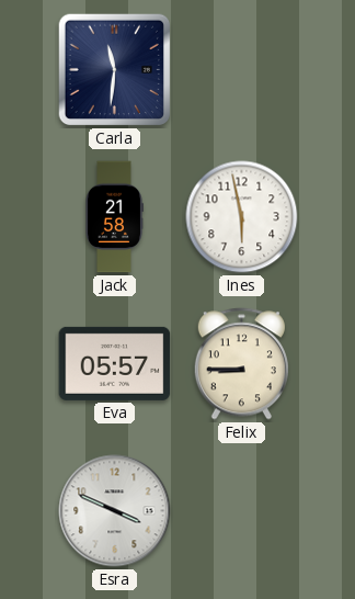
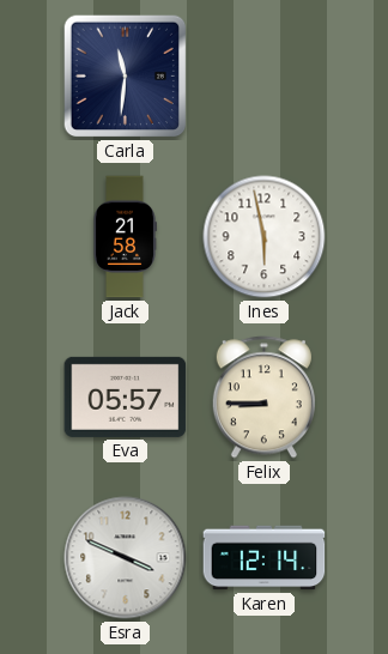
Karen: none -> 12:14
